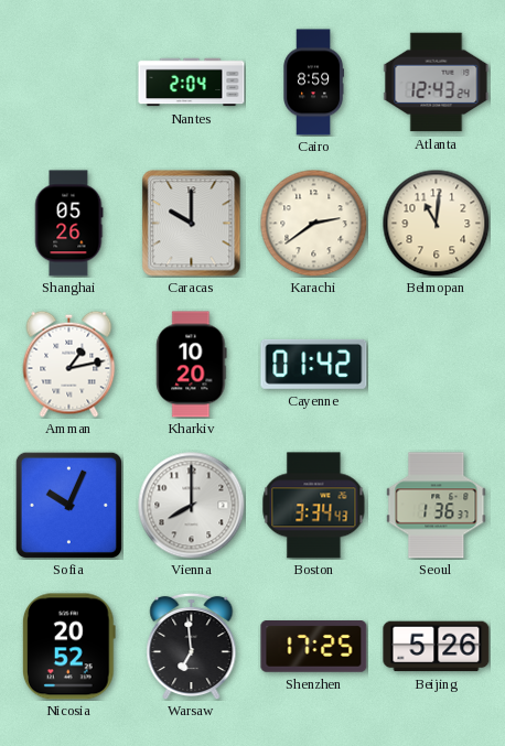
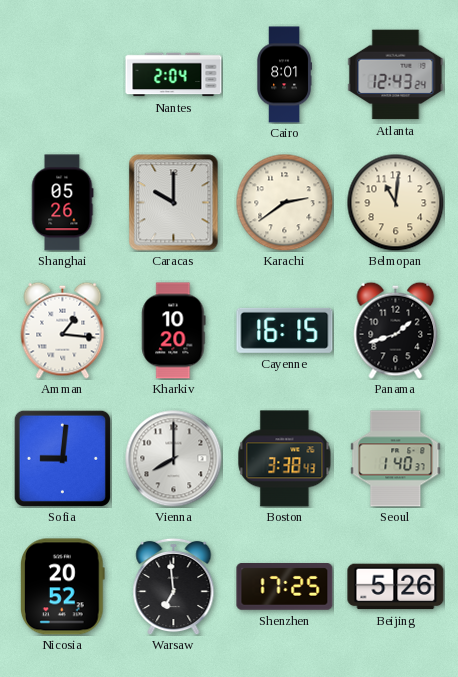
Cairo: 8:59 -> 8:01
Amman: 1:13 -> 1:16
Cayenne: 01:42 -> 16:15
Panama: none -> 1:42
Sofia: 10:04 -> 9:01
Boston: 3:34 -> 3:38
Seoul: 1:36 -> 1:40
